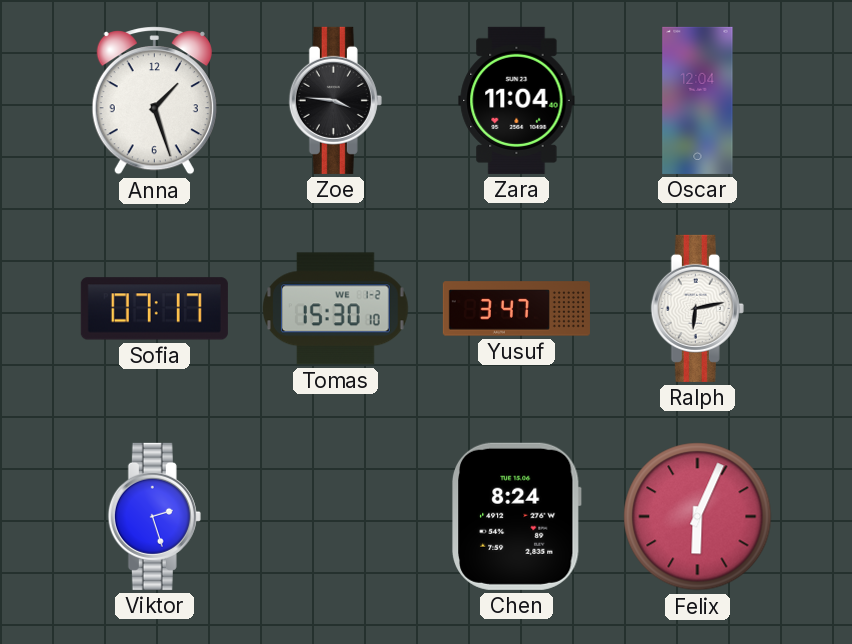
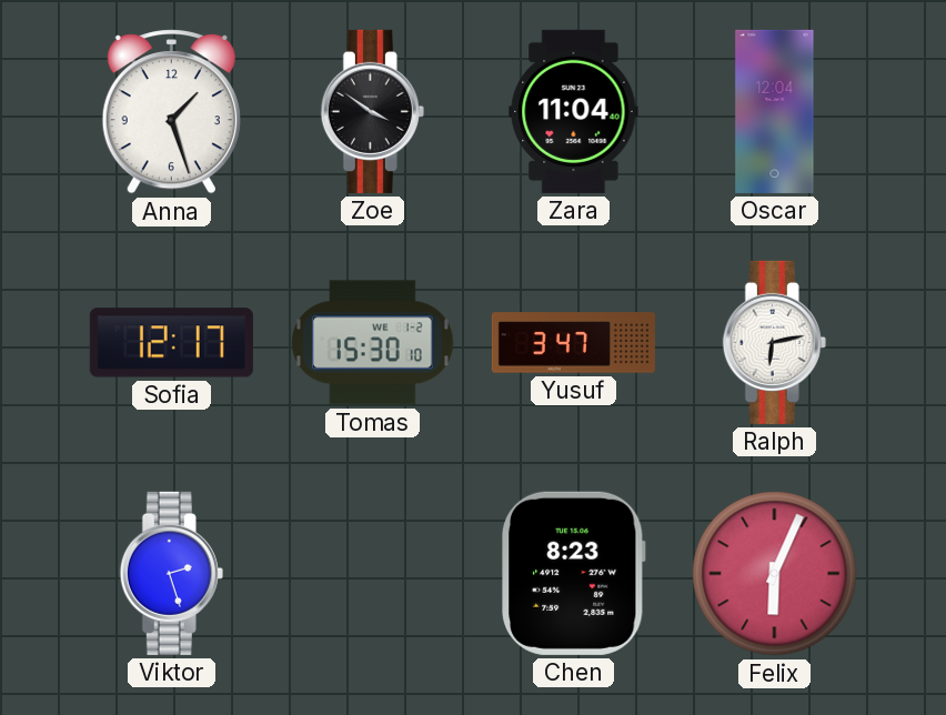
Zoe: 3:46 -> 3:51
Sofia: 07:17 -> 12:17
Chen: 8:24 -> 8:23
